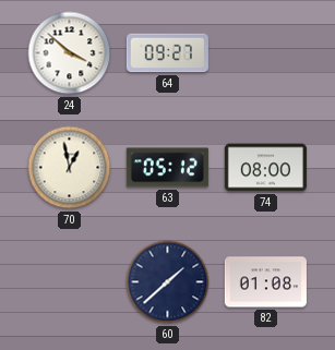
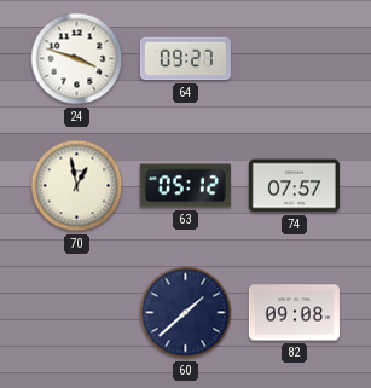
24: 3:52 -> 3:48
74: 08:00 -> 07:57
82: 01:08 -> 09:08
